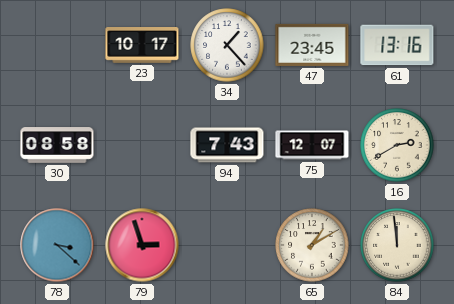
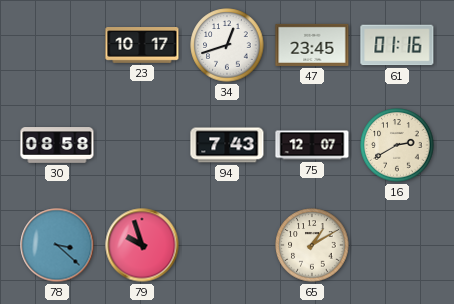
34: 1:23 -> 12:42
61: 13:16 -> 01:16
79: 2:57 -> 9:57
84: 11:59 -> none
